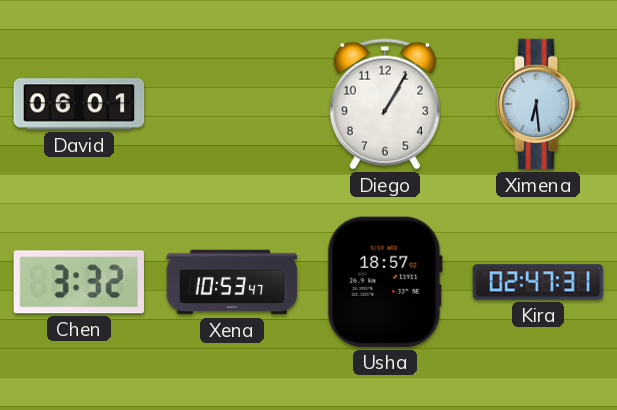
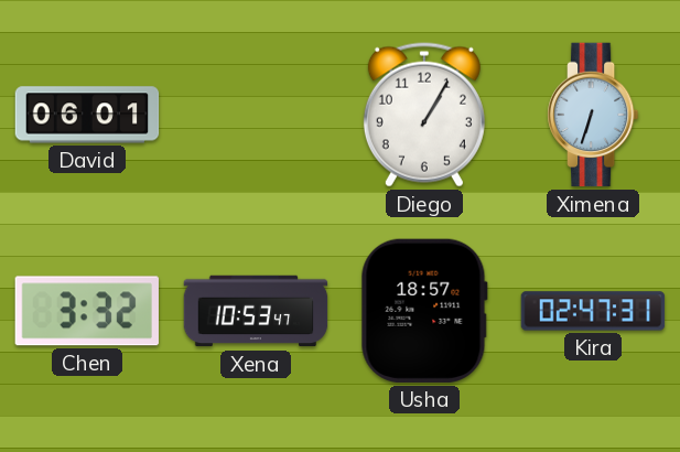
Ximena: 6:29 -> 6:33
